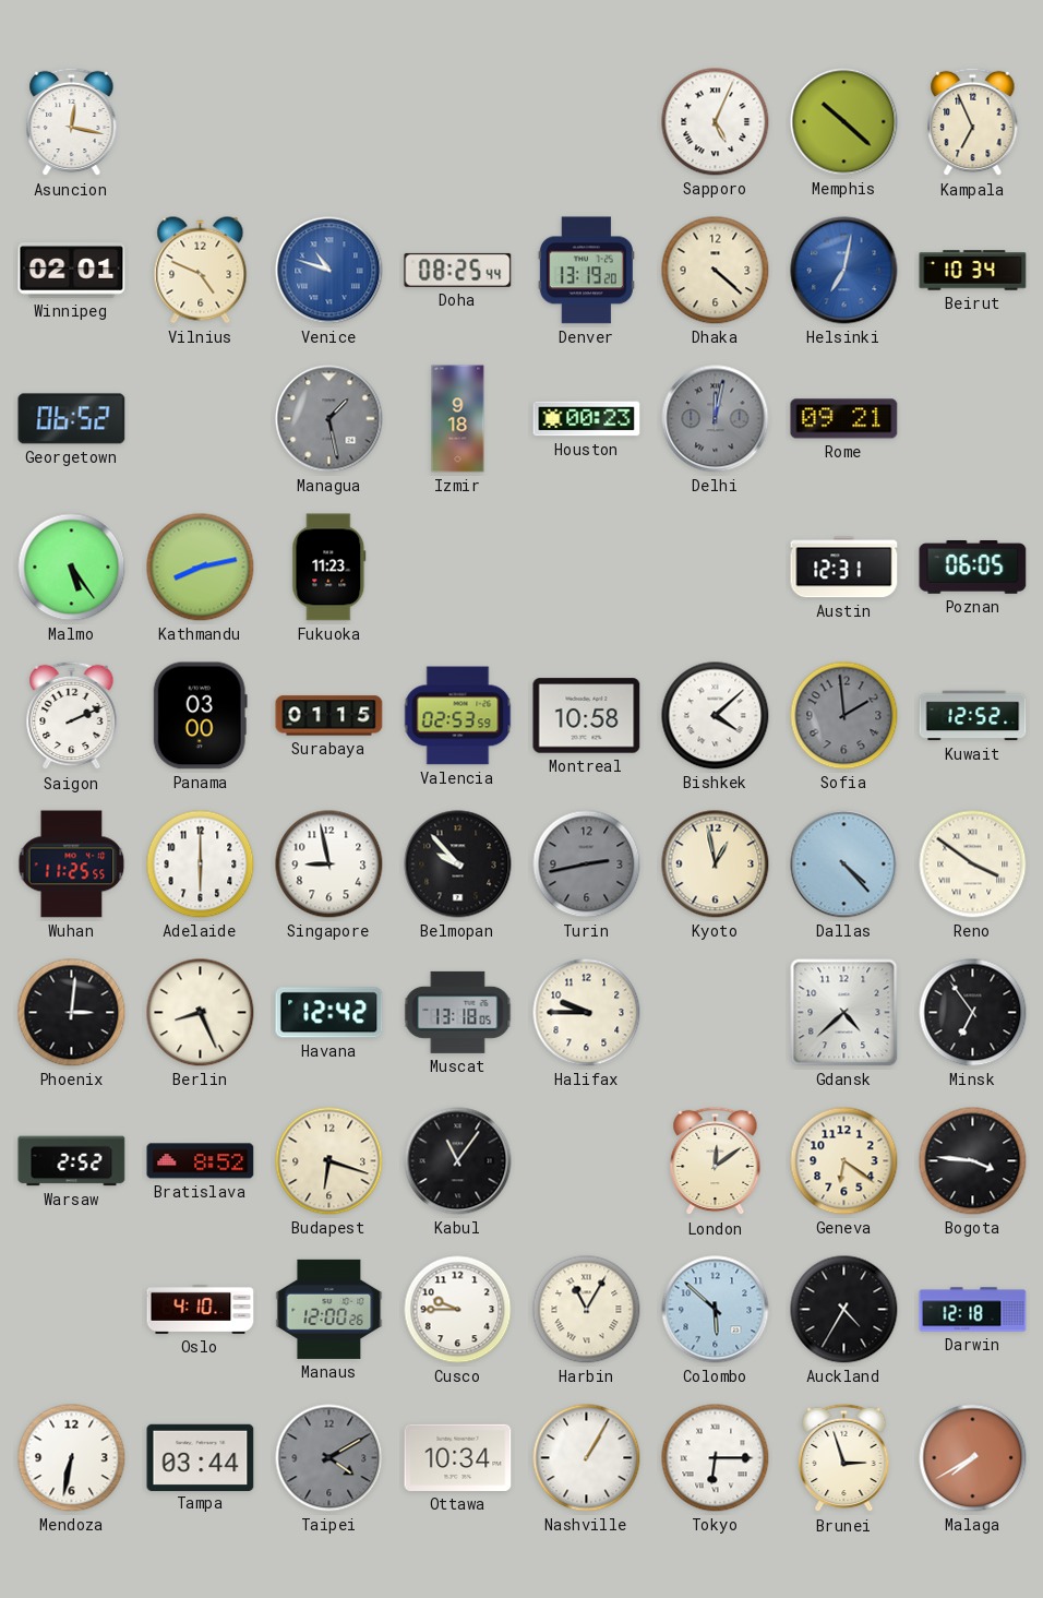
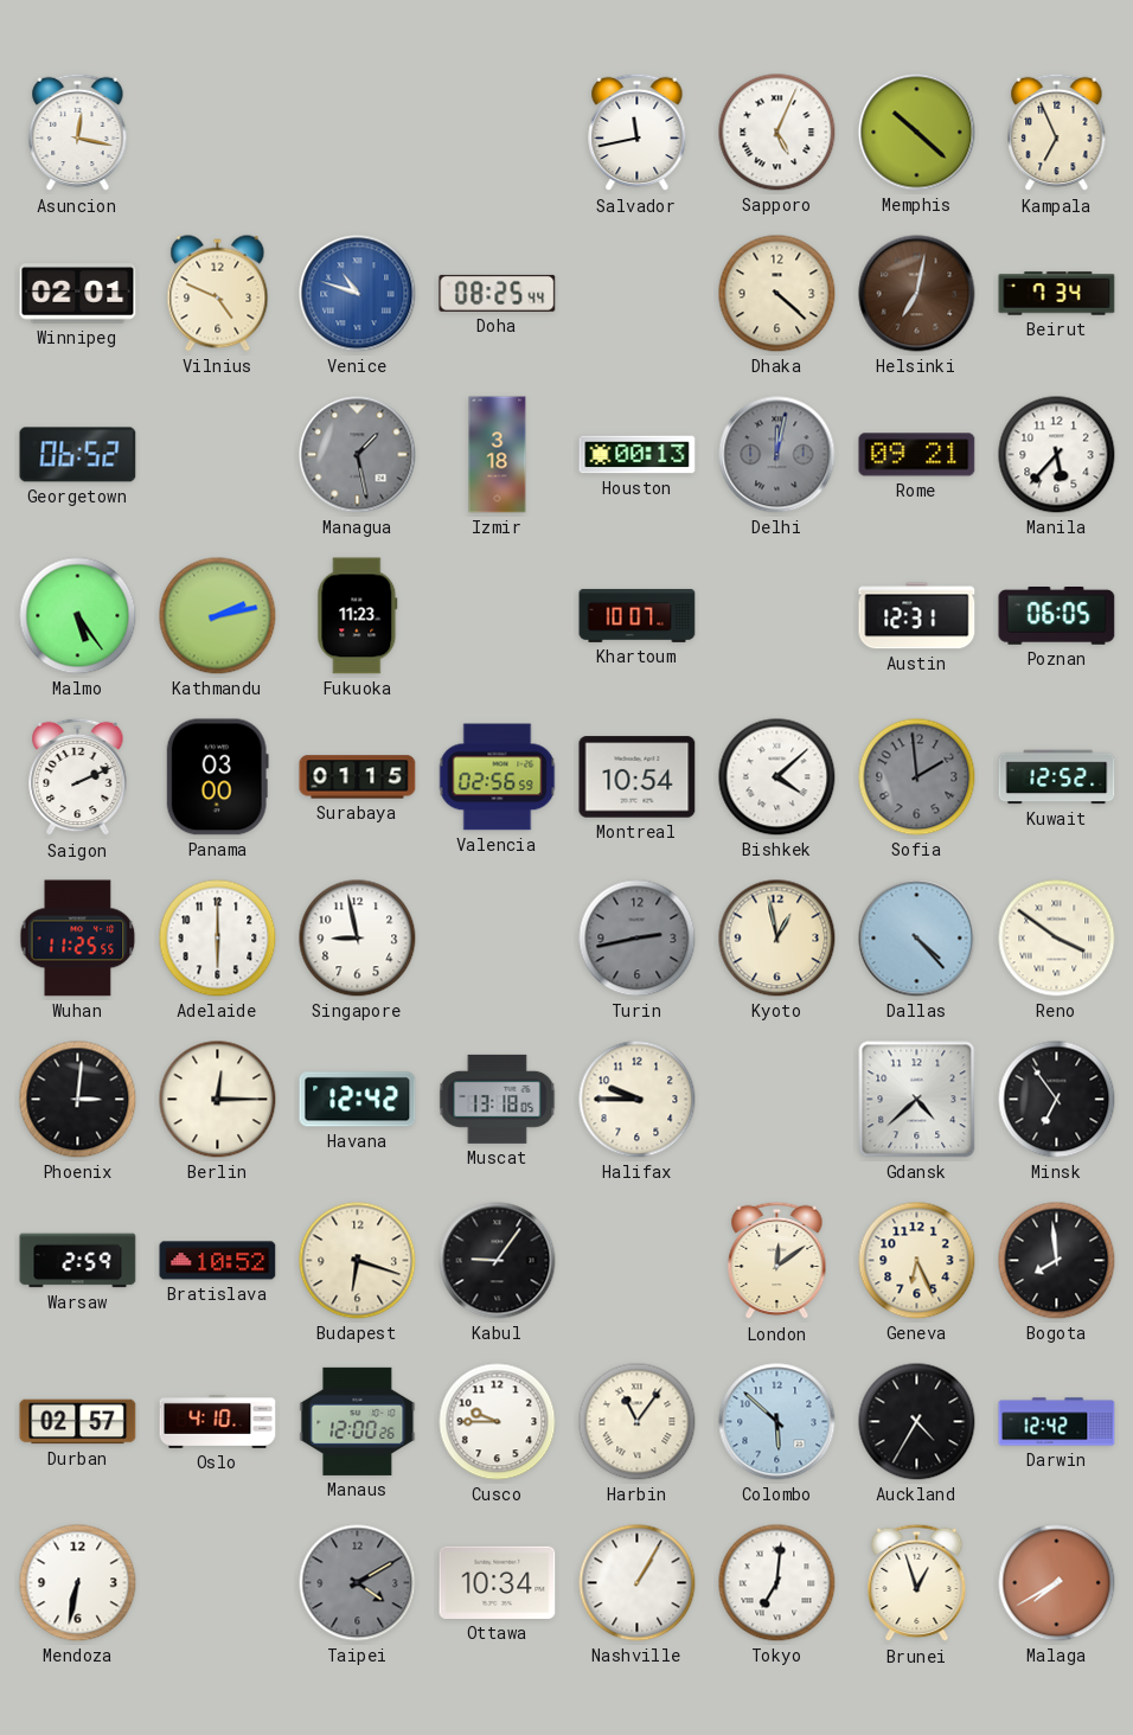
Salvador: none -> 11:43
Denver: 13:19 -> none
Helsinki dial: blue -> brown
Beirut: 10:34 -> 7:34
Izmir: 9:18 -> 3:18
Houston: 00:23 -> 00:13
Manila: none -> 5:37
Kathmandu: 8:13 -> 2:13
Khartoum: none -> 10:07
Valencia: 02:53 -> 02:56
Montreal: 10:58 -> 10:54
Belmopan: 9:53 -> none
Berlin: 8:26 -> 12:15
Warsaw: 2:52 -> 2:59
Bratislava: 8:52 -> 10:52
Kabul: 11:06 -> 9:06
Geneva: 6:21 -> 6:26
Bogota: 3:46 -> 7:59
Durban: none -> 02:57
Harbin: 11:05 -> 11:06
Darwin: 12:18 -> 12:42
Tampa: 03:44 -> none
Tokyo: 6:15 -> 7:01
Brunei: 2:57 -> 12:57
